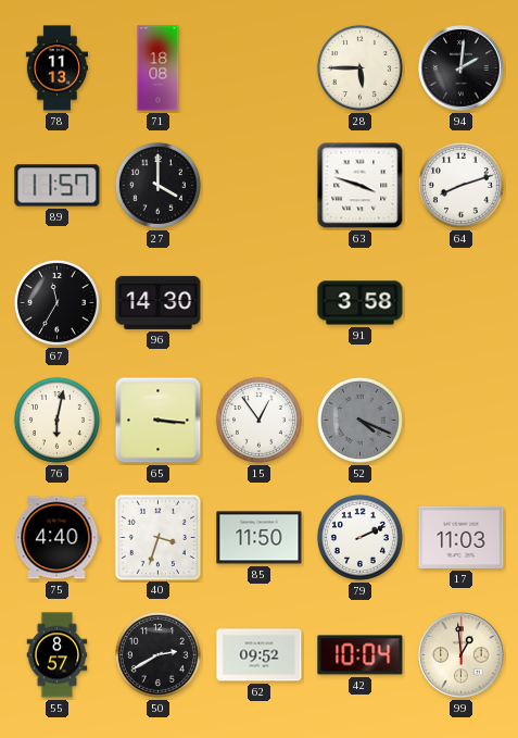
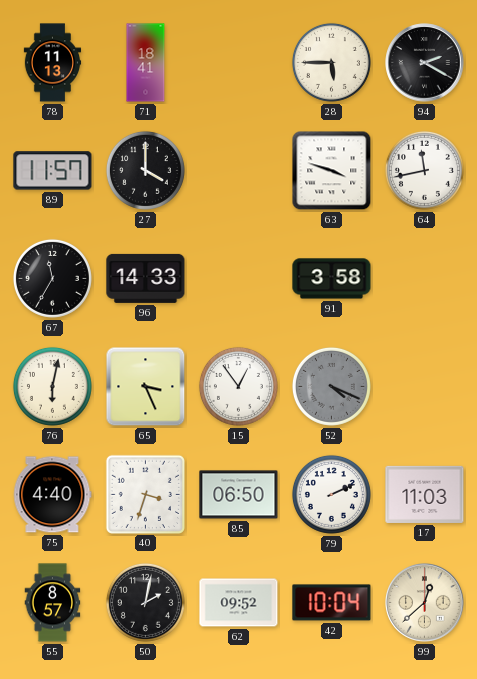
71: 18:08 -> 18:41
94: 2:01 -> 2:20
64: 8:12 -> 11:43
96: 14:30 -> 14:33
65: 3:16 -> 3:26
85: 11:50 -> 06:50
50: 2:40 -> 2:02
99: 12:59 -> 12:38
